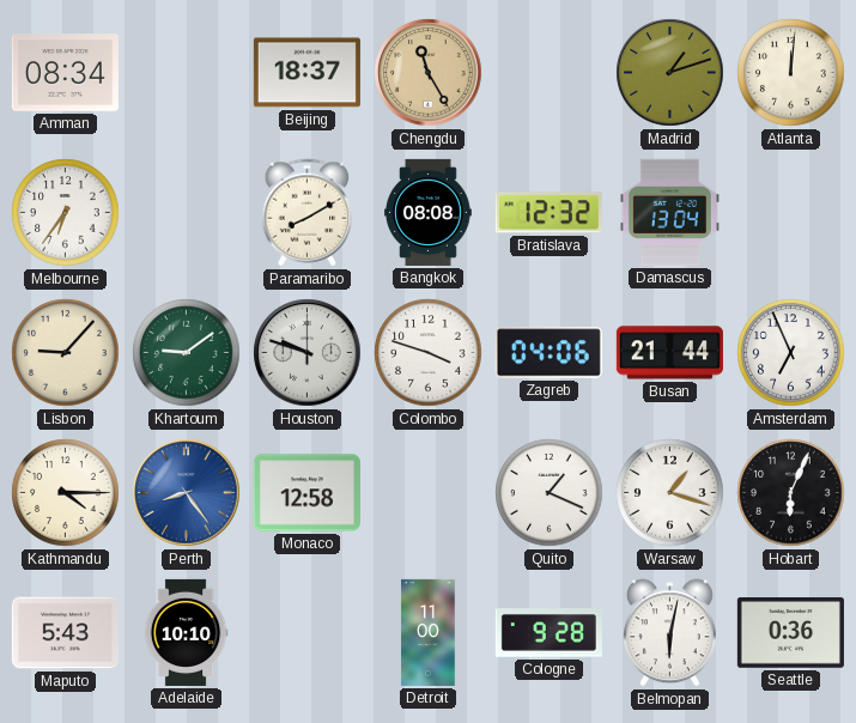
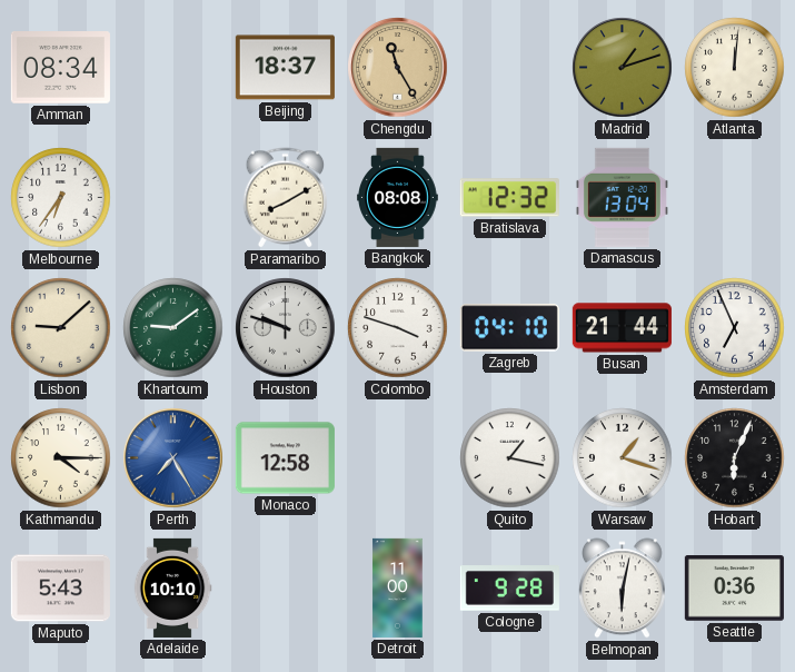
Lisbon: 9:07 -> 9:08
Zagreb: 04:06 -> 04:10
Perth: 8:24 -> 7:25
Quito: 1:19 -> 1:17
